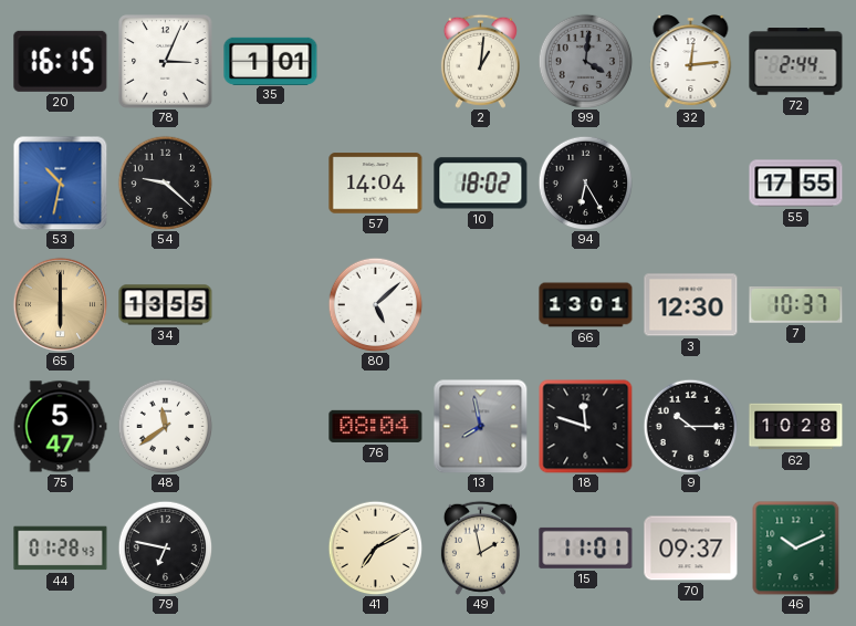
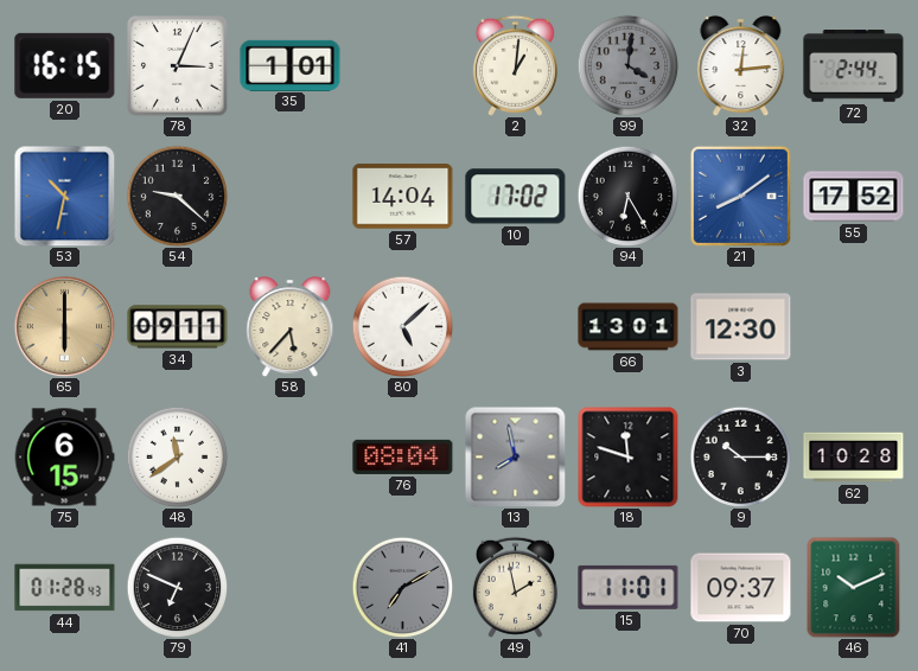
10: 18:02 -> 17:02
21: none -> 8:09
55: 17:55 -> 17:52
34: 13:55 -> 09:11
58: none -> 5:37
7: 10:37 -> none
75: 5:47 -> 6:15
79: 6:47 -> 6:49
41 dial: cream -> grey
